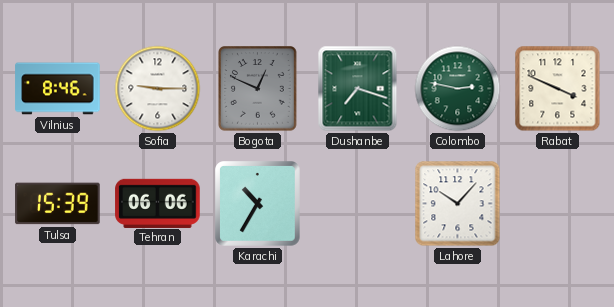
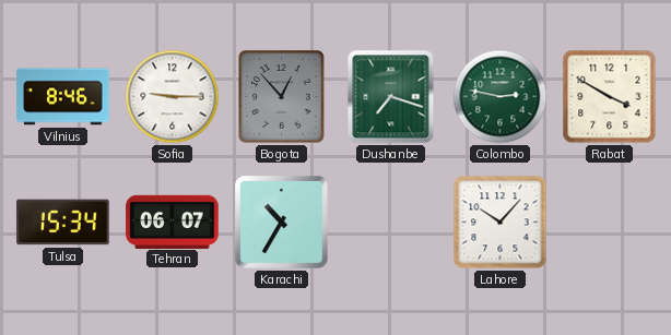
Bogota: 12:49 -> 12:53
Rabat: 3:49 -> 3:50
Tulsa: 15:39 -> 15:34
Tehran: 06:06 -> 06:07
